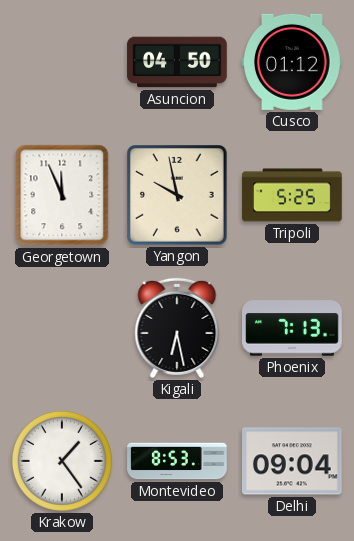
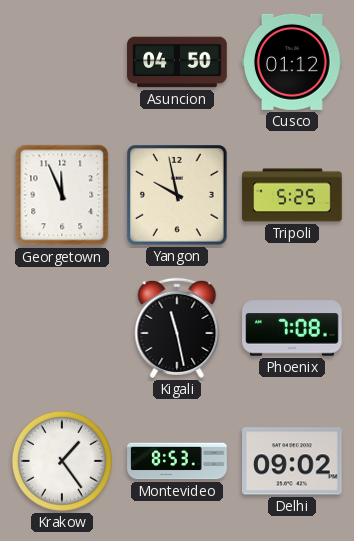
Kigali: 6:28 -> 11:28
Phoenix: 7:13 -> 7:08
Delhi: 09:04 -> 09:02
